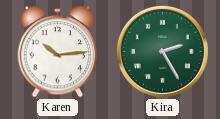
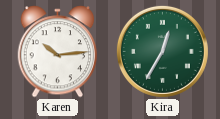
Kira: 2:25 -> 12:35
